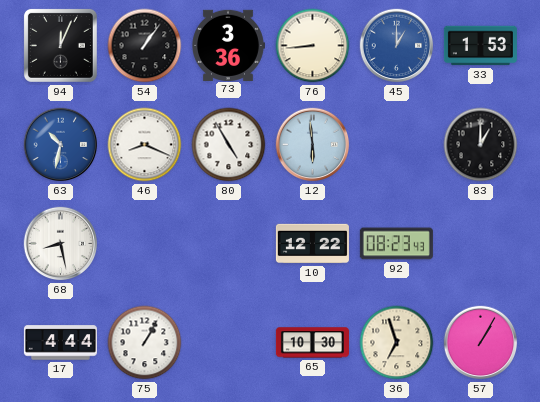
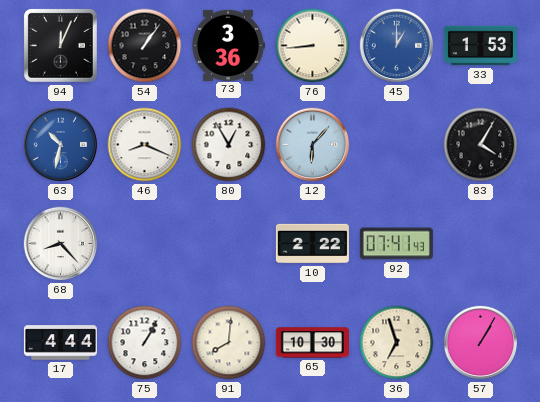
80: 4:55 -> 12:55
12: 5:59 -> 6:07
83: 1:00 -> 4:05
68: 8:28 -> 8:23
10: 12:22 -> 2:22
92: 08:23 -> 07:41
91: none -> 8:01
